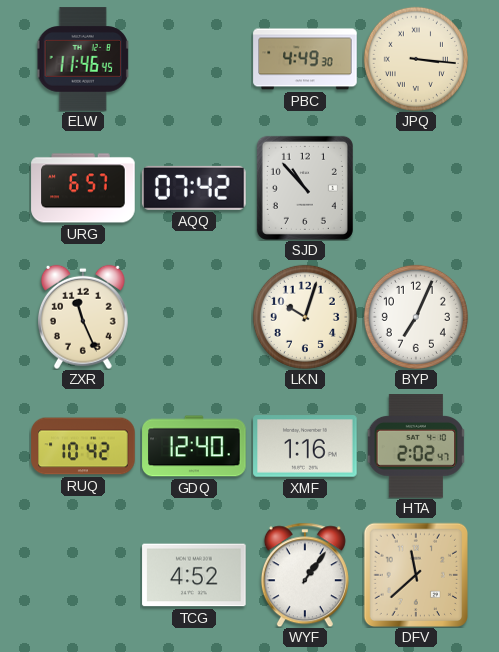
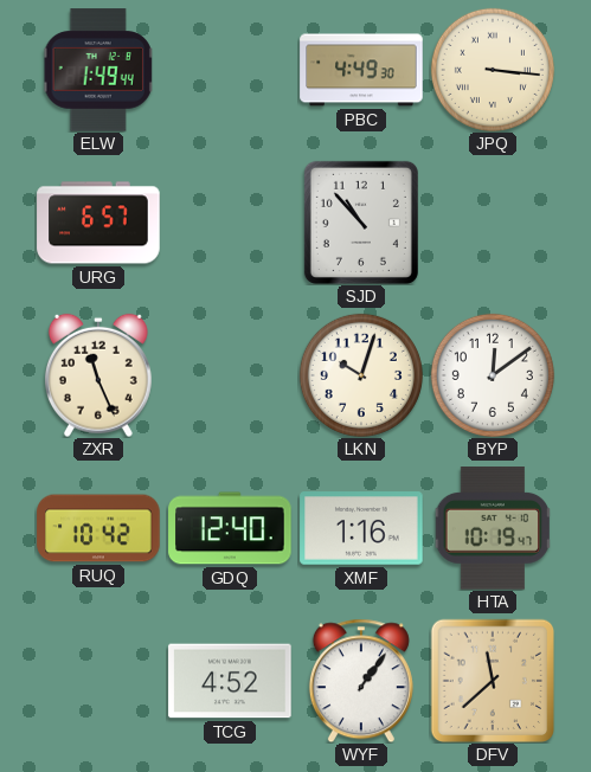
ELW: 11:46 -> 1:49
AQQ: 07:42 -> none
BYP: 7:04 -> 12:09
HTA: 2:02 -> 10:19
